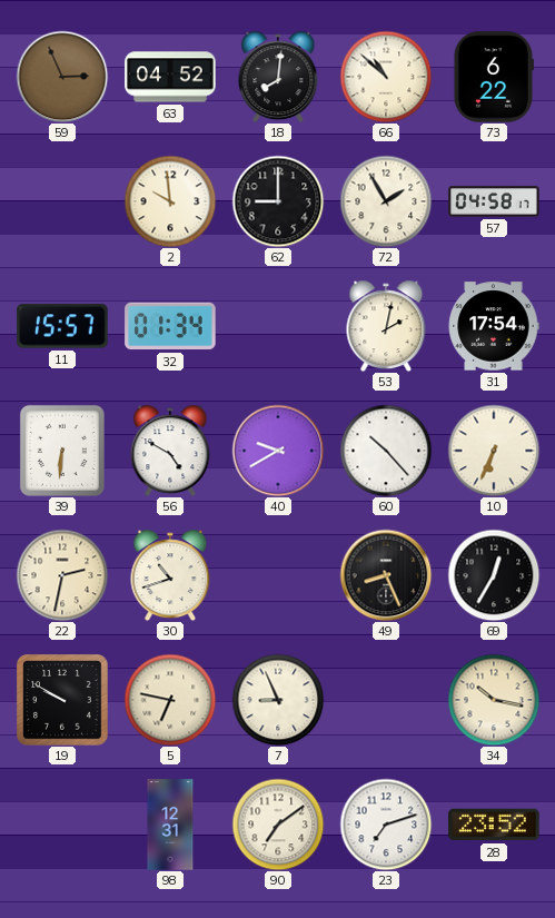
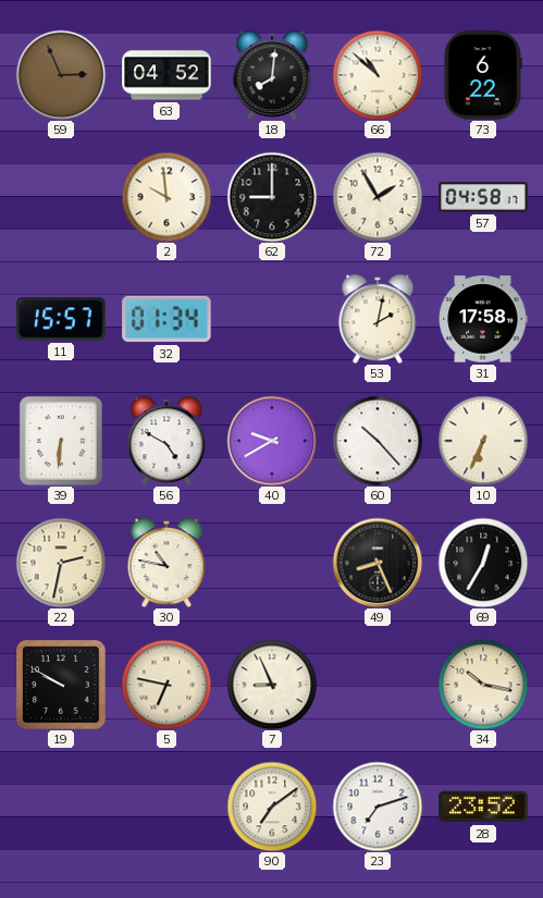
31: 17:54 -> 17:58
30: 10:42 -> 10:47
98: 12:31 -> none
